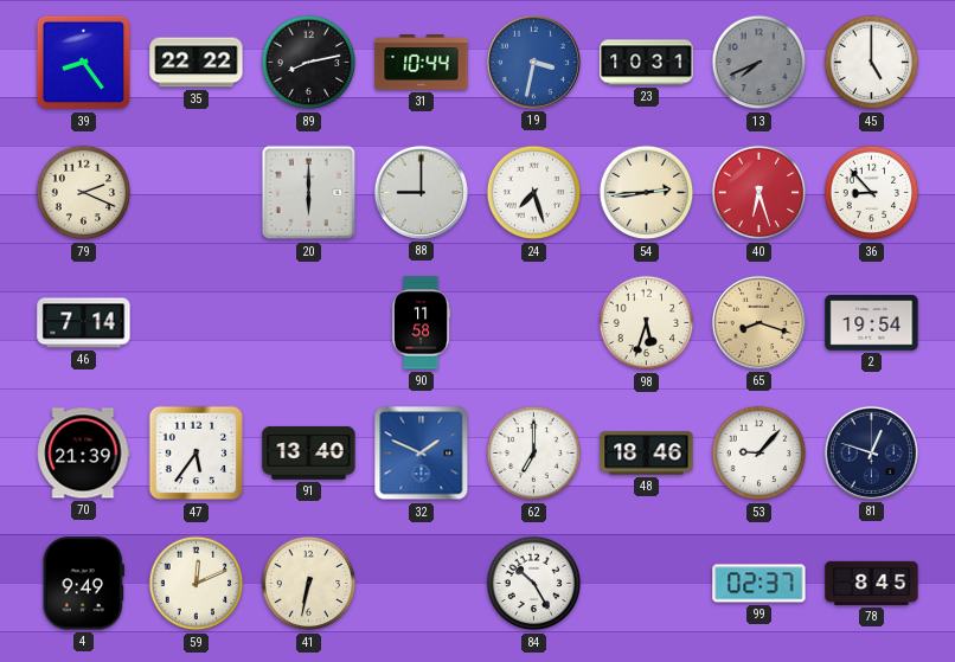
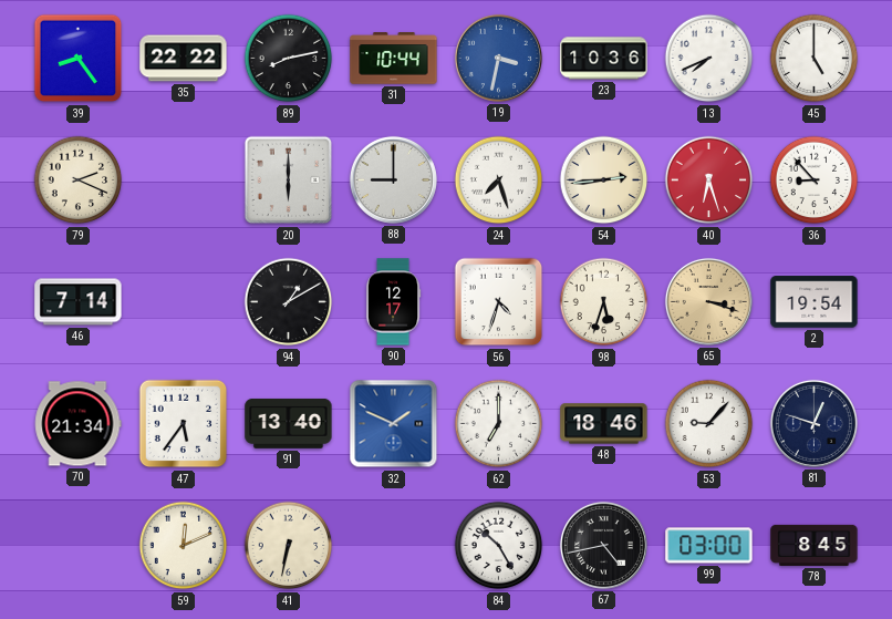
23: 10:31 -> 10:36
13 dial: grey -> white
94: none -> 1:10
90: 11:58 -> 12:17
56: none -> 4:33
65: 8:18 -> 3:18
70: 21:39 -> 21:34
4: 9:49 -> none
67: none -> 4:43
99: 02:37 -> 03:00
